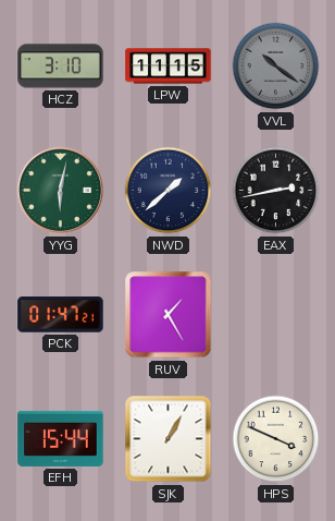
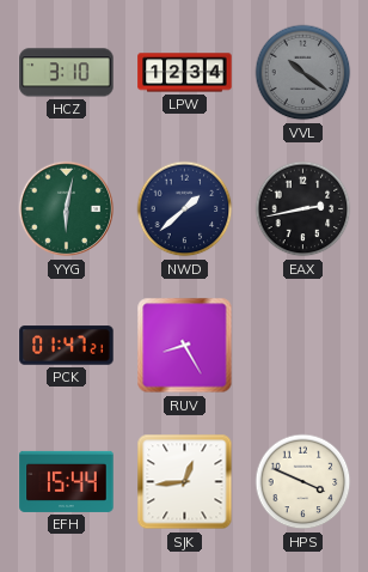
LPW: 11:15 -> 12:34
RUV: 1:25 -> 8:25
SJK: 1:05 -> 12:44
